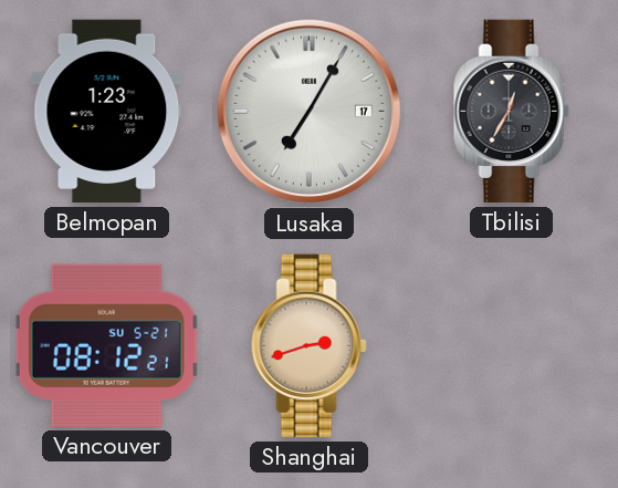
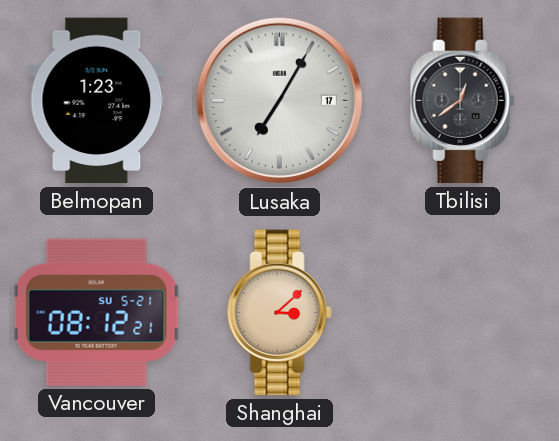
Tbilisi: 12:35 -> 12:39
Shanghai: 2:42 -> 3:08
